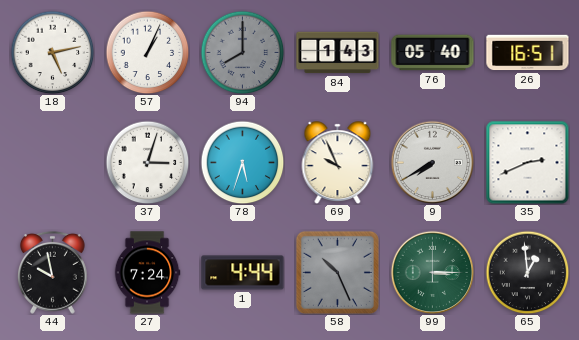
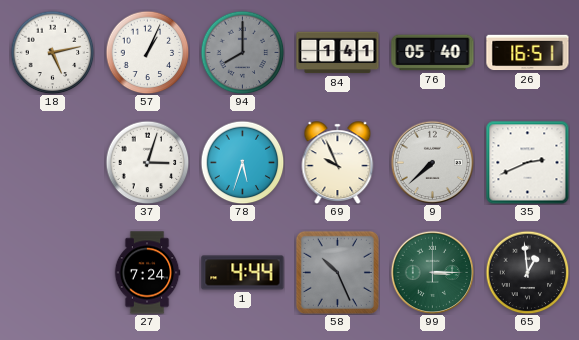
84: 1:43 -> 1:41
9: 7:40 -> 7:38
44: 9:58 -> none
